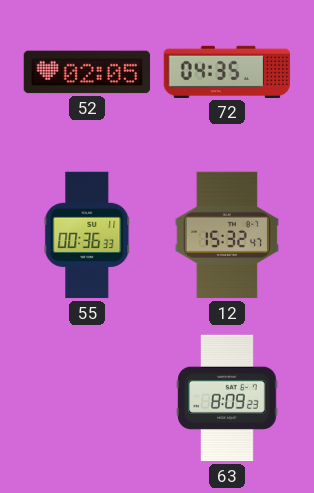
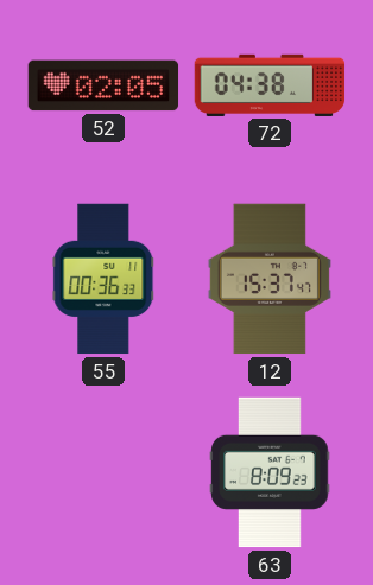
72: 04:35 -> 04:38
12: 15:32 -> 15:37
